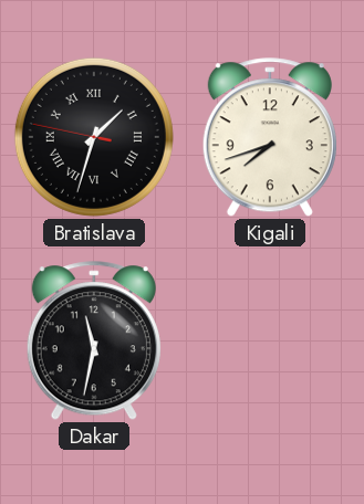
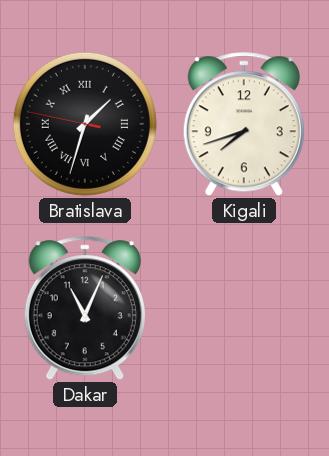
Dakar: 11:32 -> 11:04
